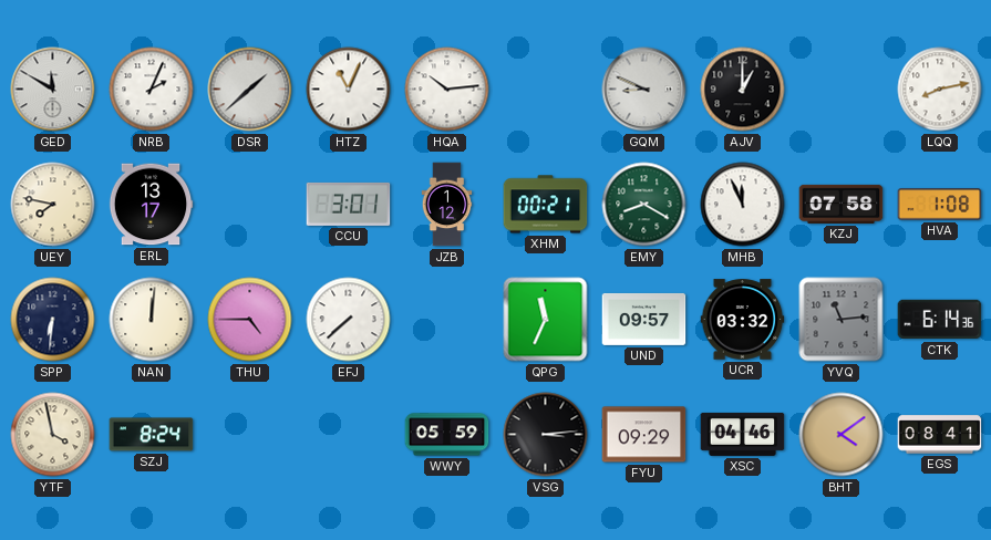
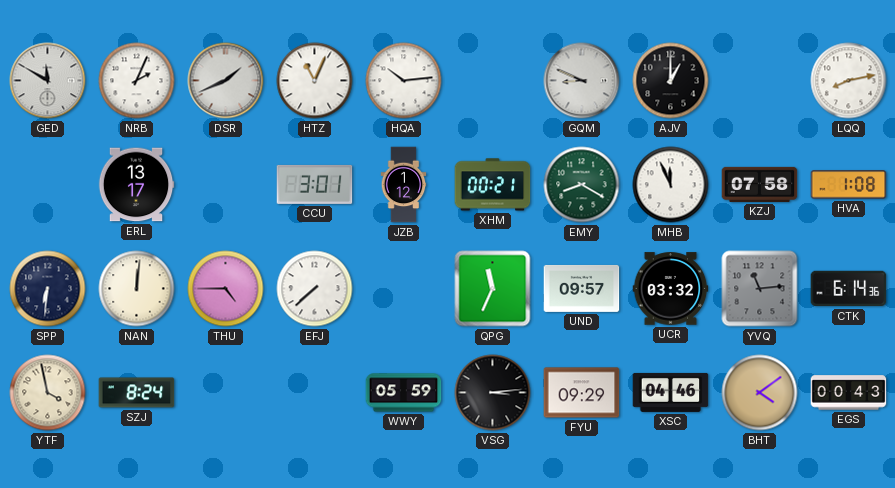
DSR: 1:38 -> 1:41
UEY: 7:47 -> none
EGS: 08:41 -> 00:43
